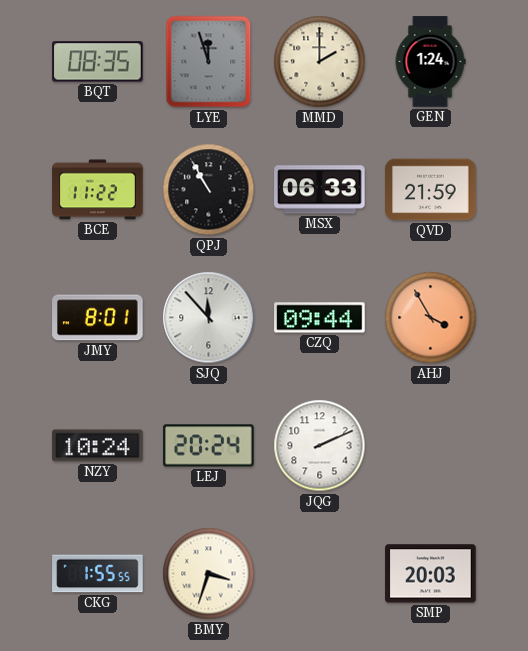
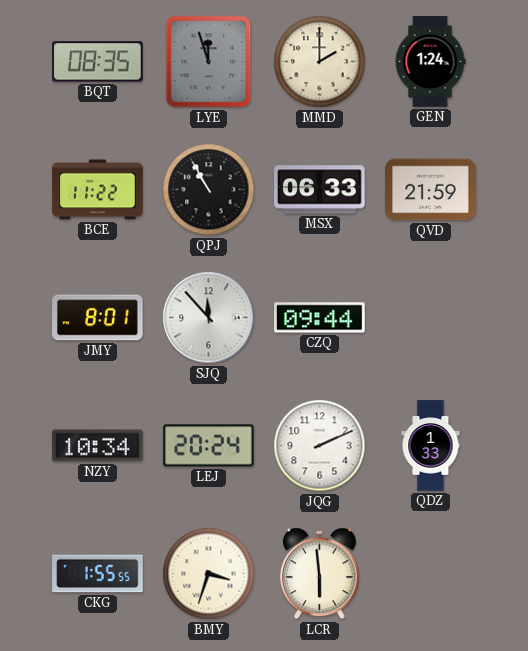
AHJ: 3:55 -> none
NZY: 10:24 -> 10:34
QDZ: none -> 1:33
LCR: none -> 5:59
SMP: 20:03 -> none
